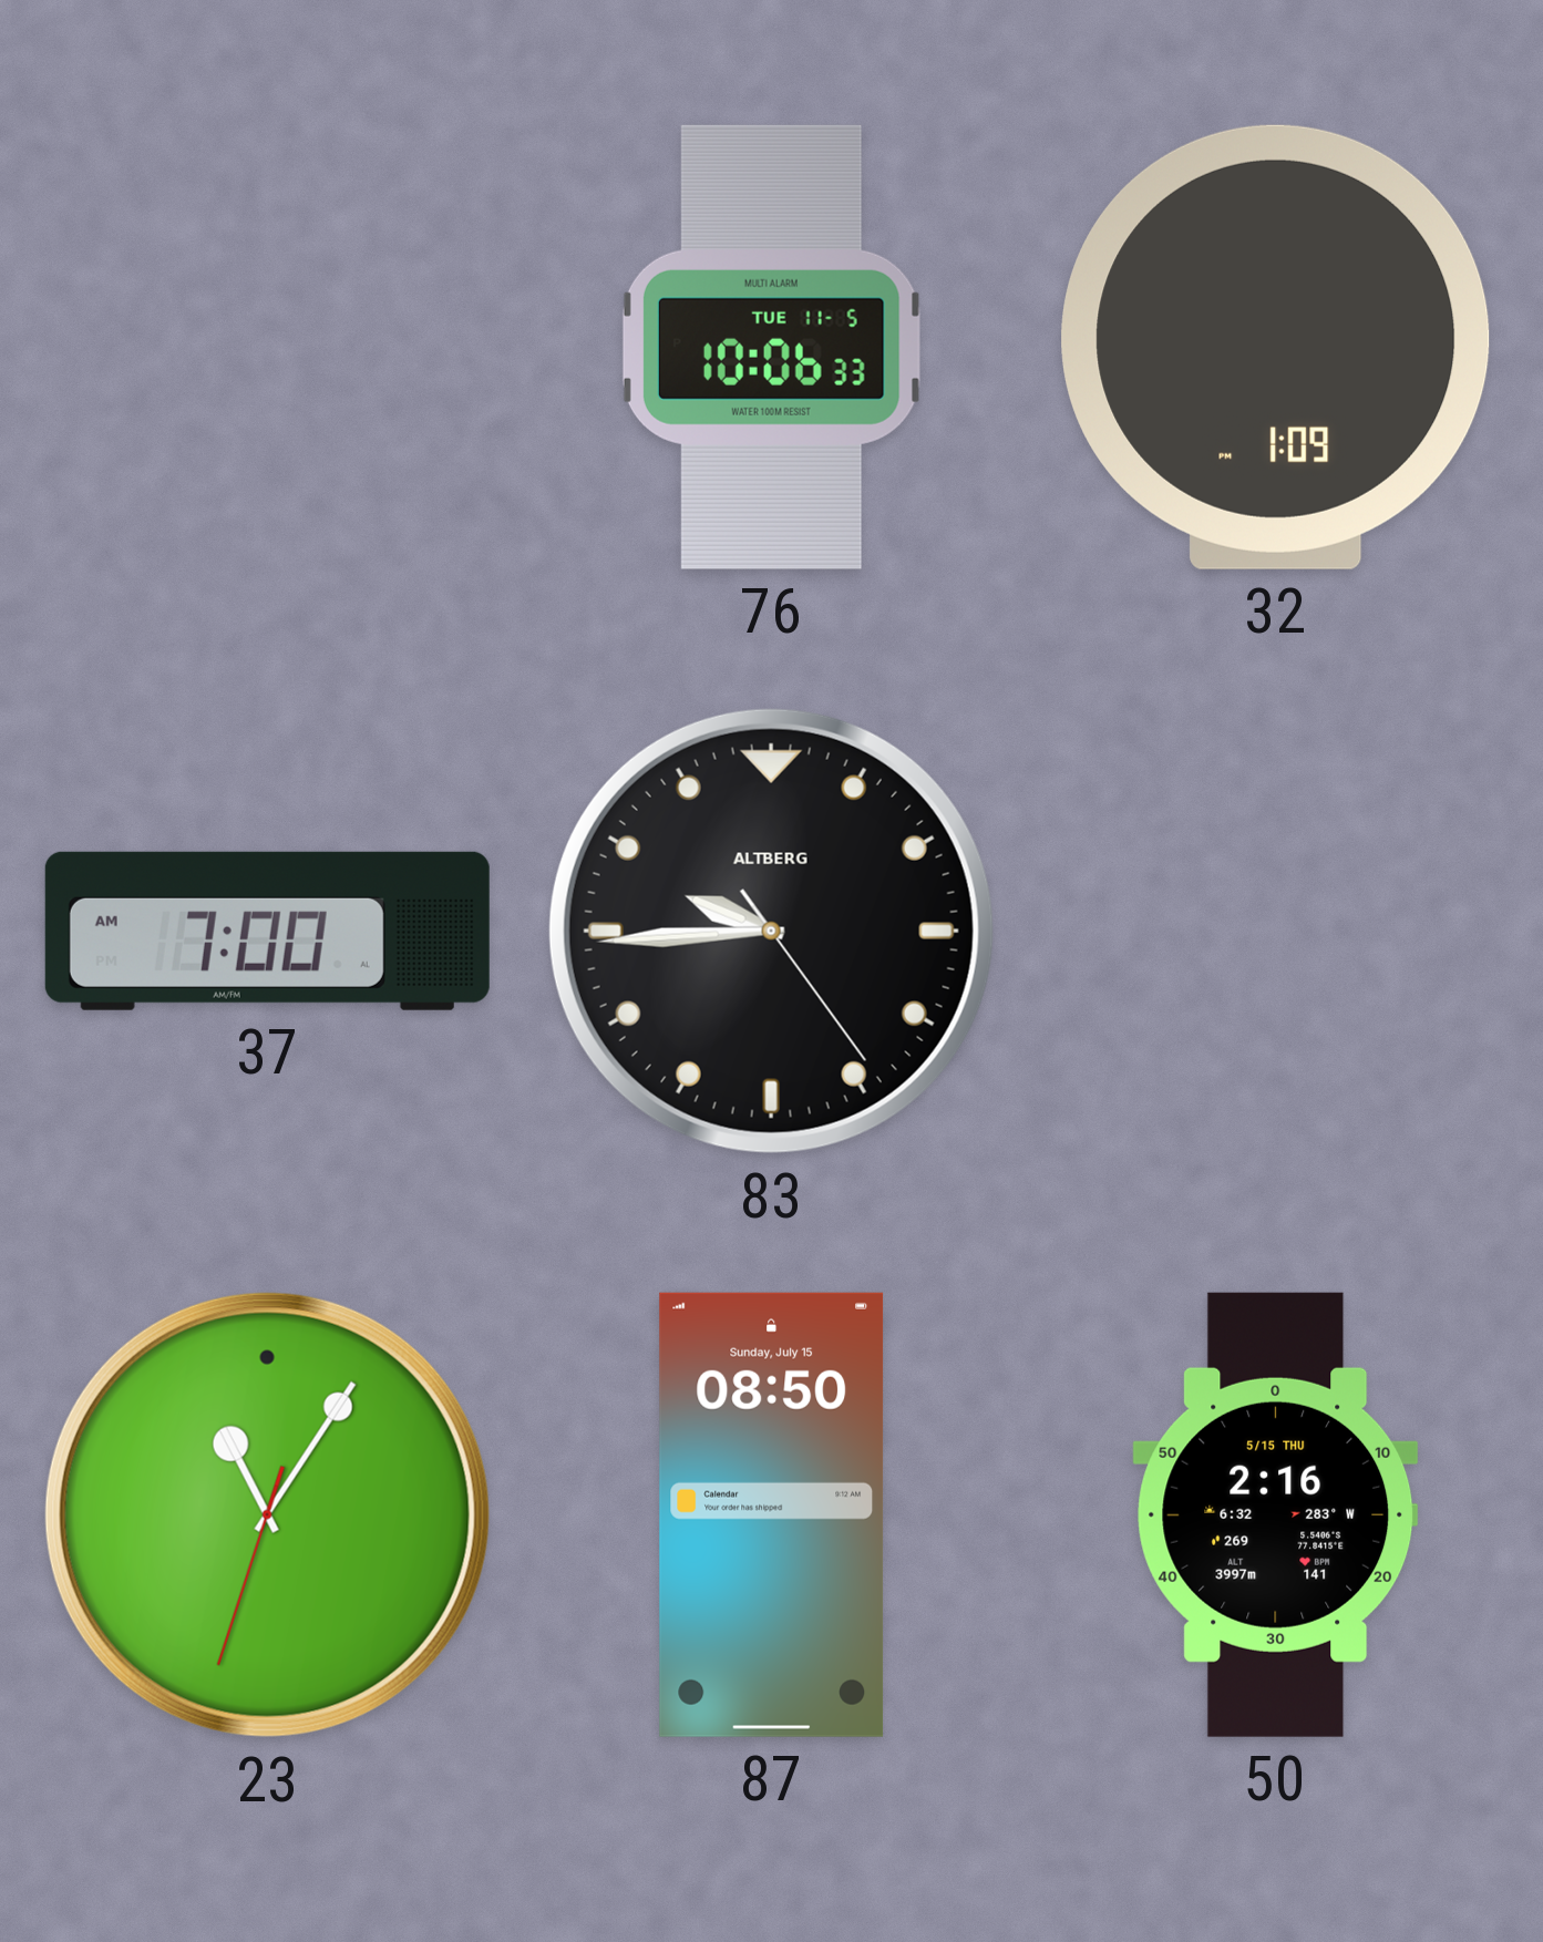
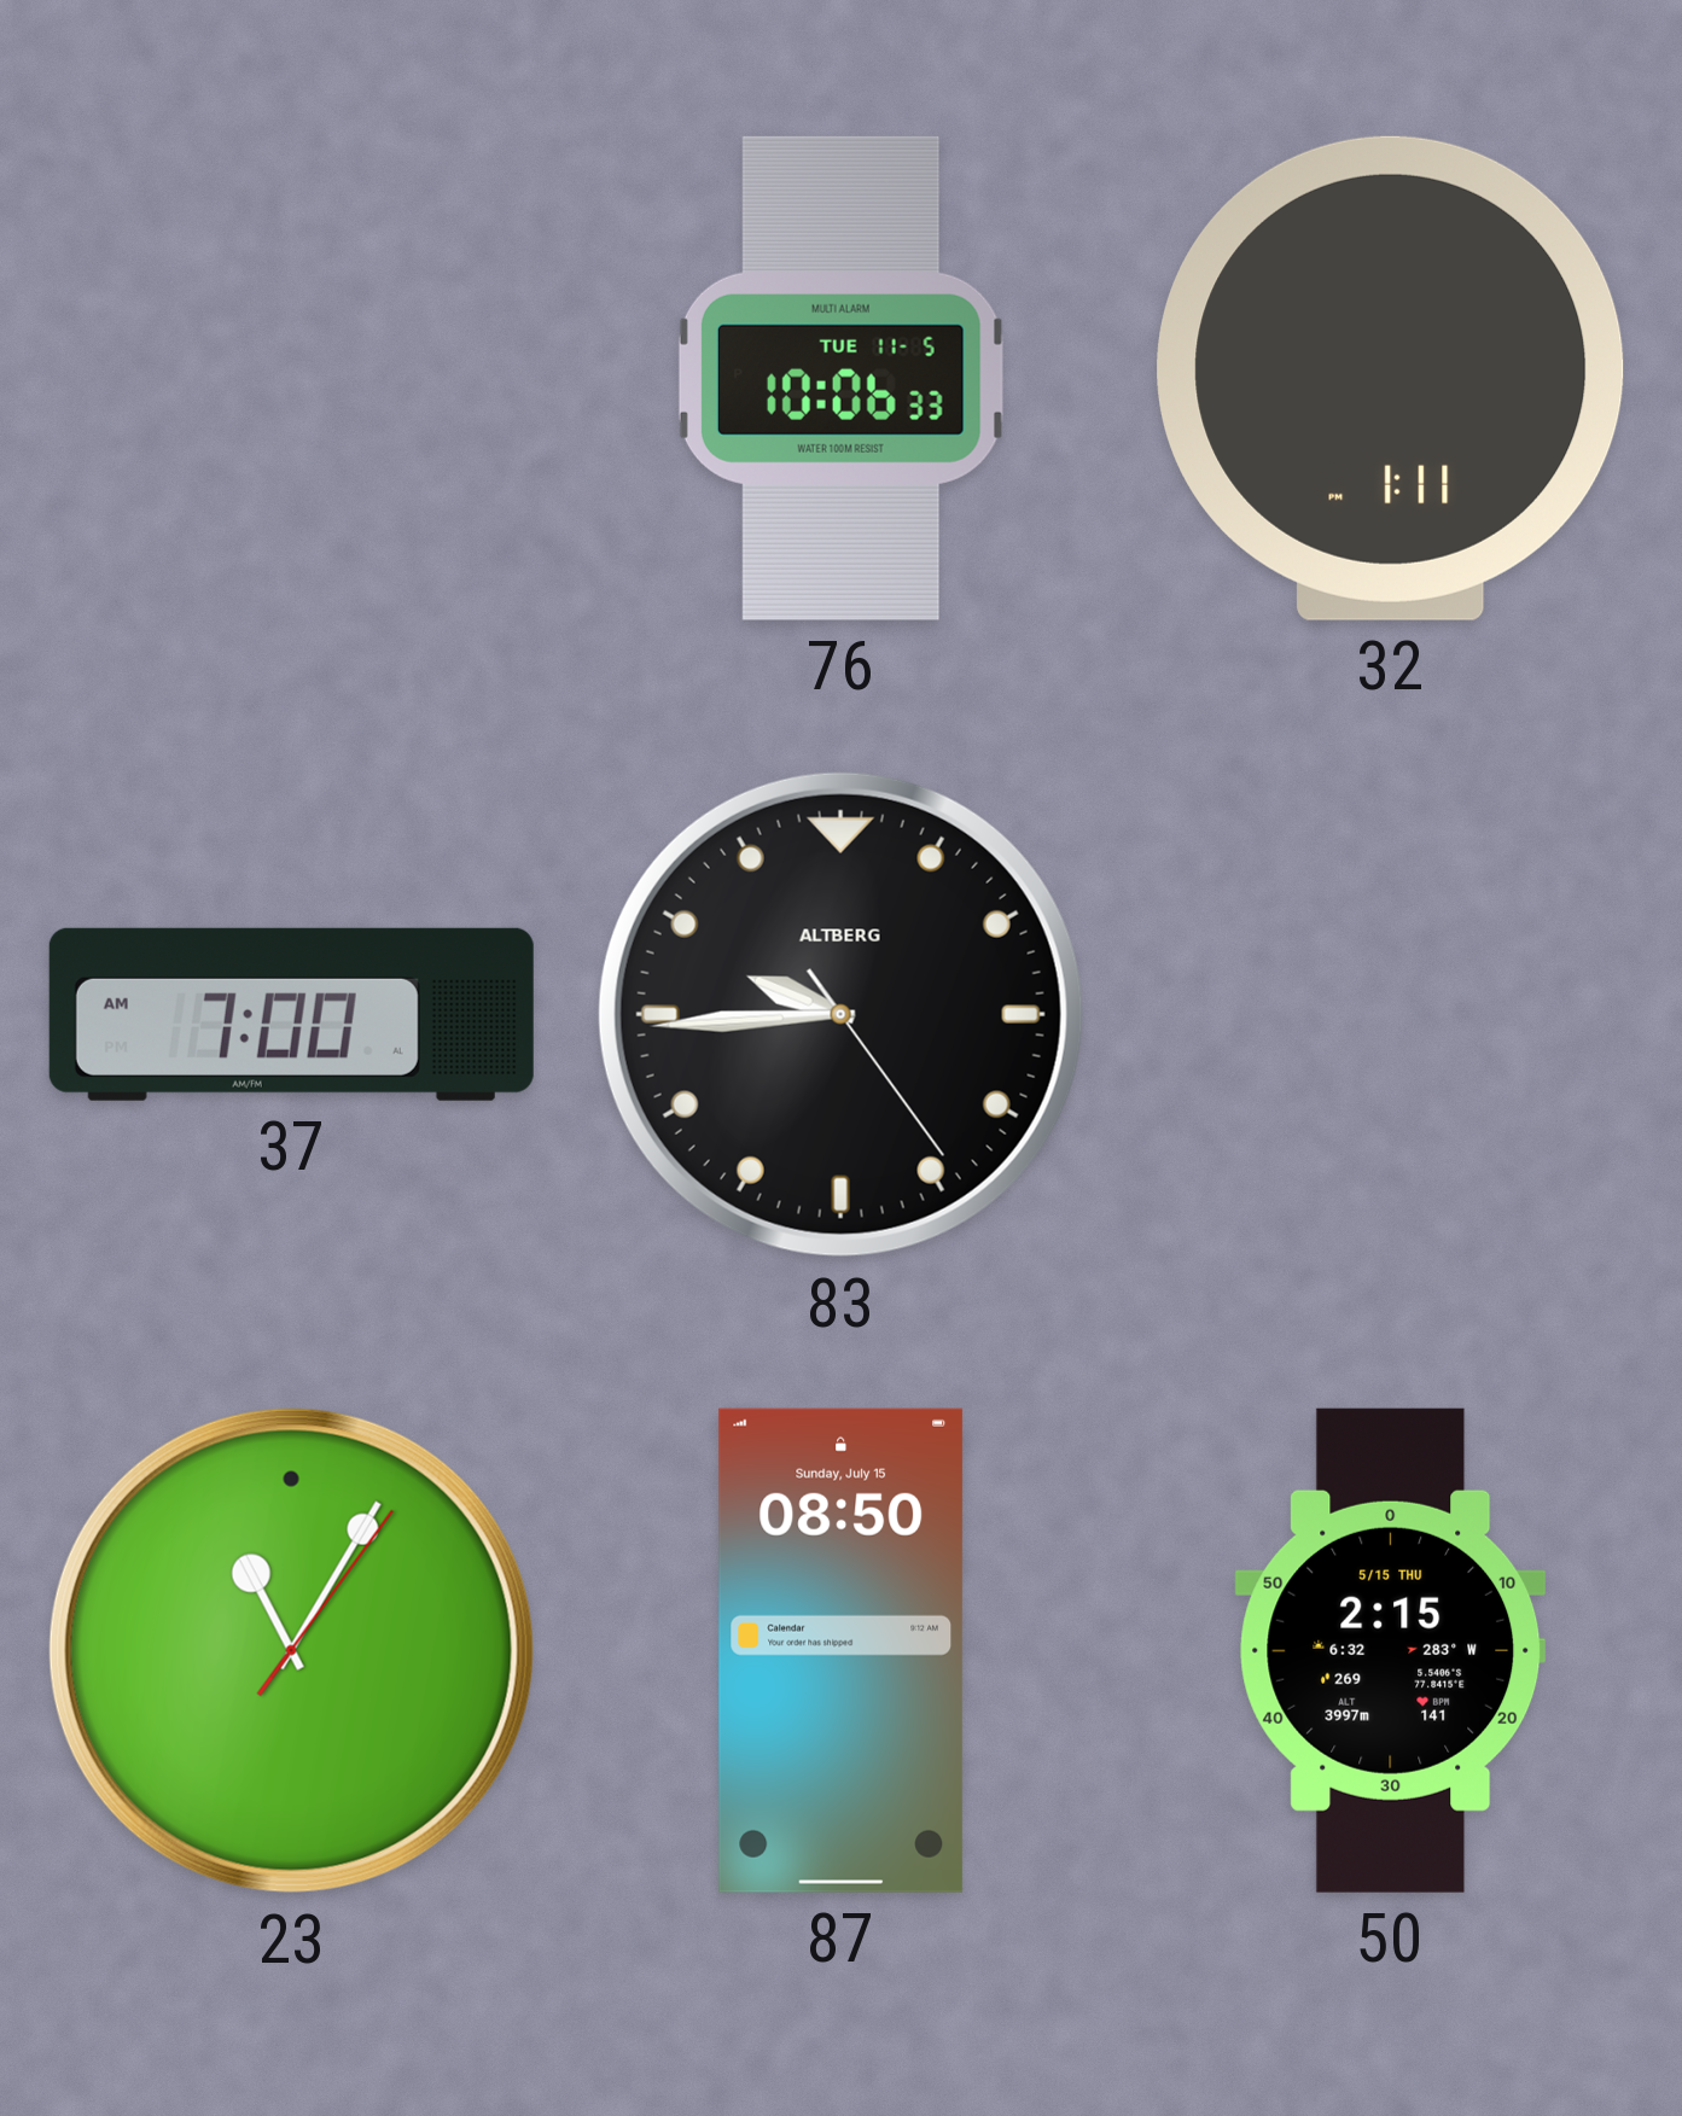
32: 1:09 -> 1:11
23: 11:05:33 -> 11:05:06
50: 2:16 -> 2:15
